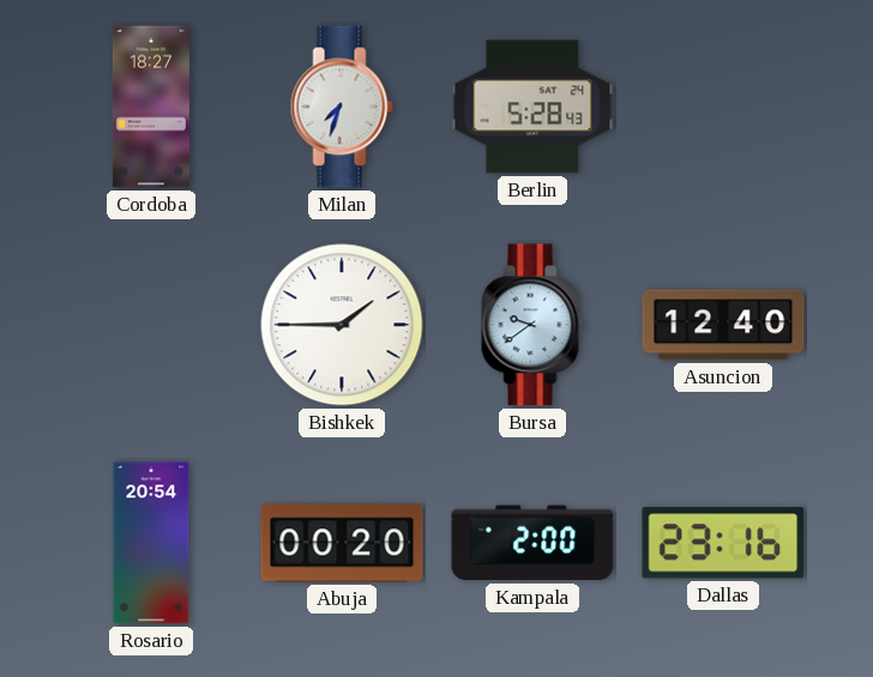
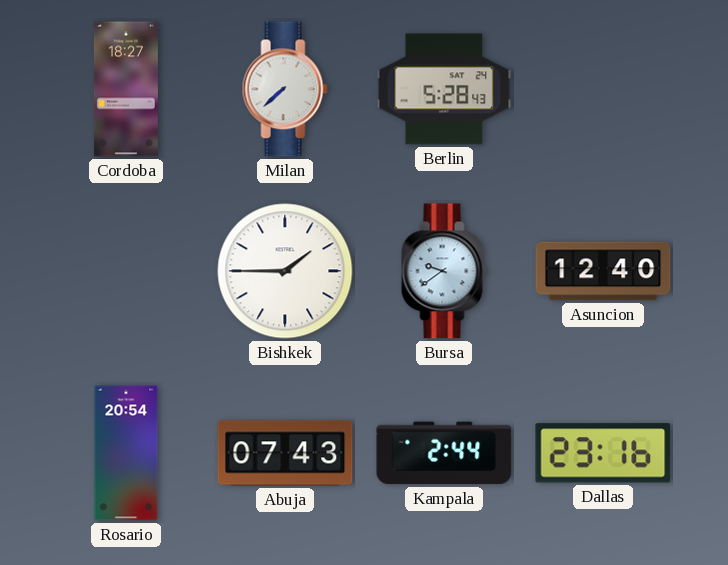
Milan: 7:33 -> 7:38
Abuja: 00:20 -> 07:43
Kampala: 2:00 -> 2:44
